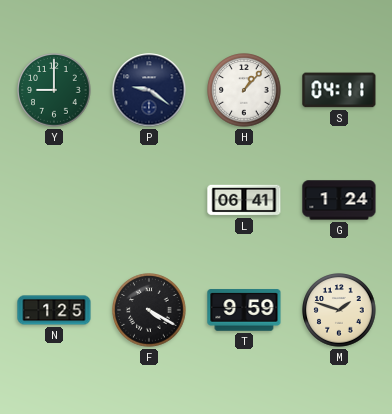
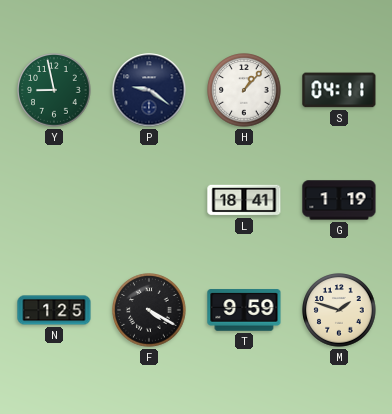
Y: 9:00 -> 8:58
L: 06:41 -> 18:41
G: 1:24 -> 1:19
